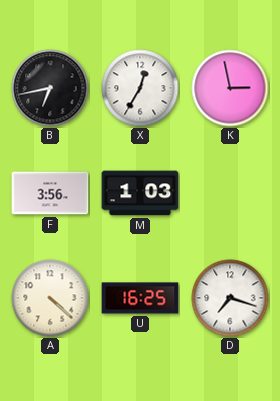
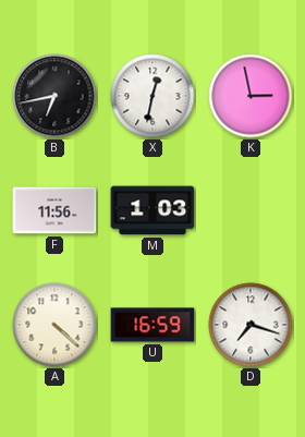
X: 12:35 -> 12:32
F: 3:56 -> 11:56
U: 16:25 -> 16:59
